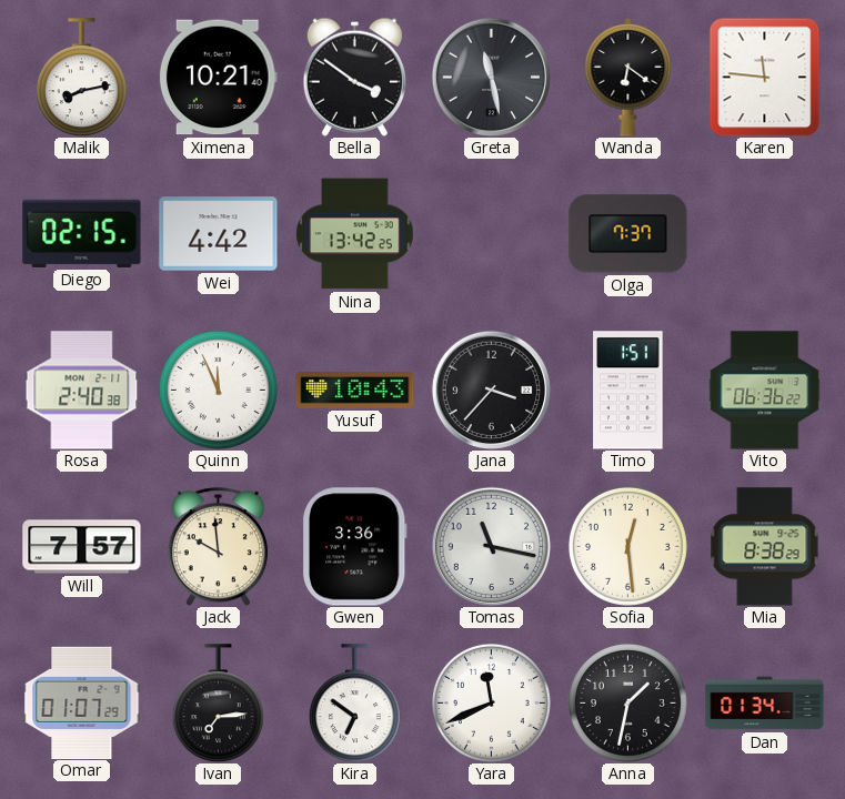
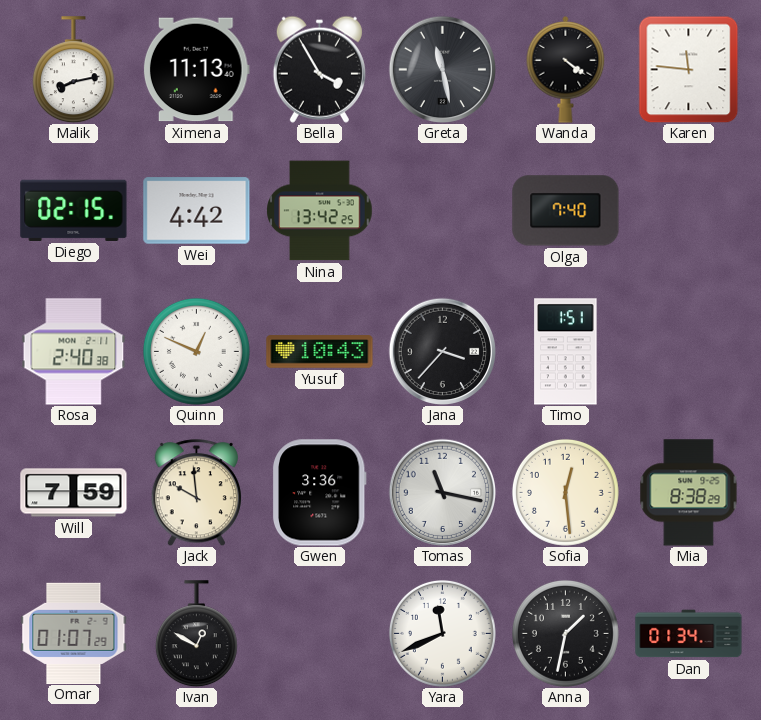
Ximena: 10:21 -> 11:13
Bella: 3:51 -> 3:55
Wanda: 6:21 -> 4:21
Olga: 7:37 -> 7:40
Quinn: 11:56 -> 12:49
Vito: 06:36 -> none
Will: 7:57 -> 7:59
Ivan: 7:14 -> 12:50
Kira: 6:51 -> none
